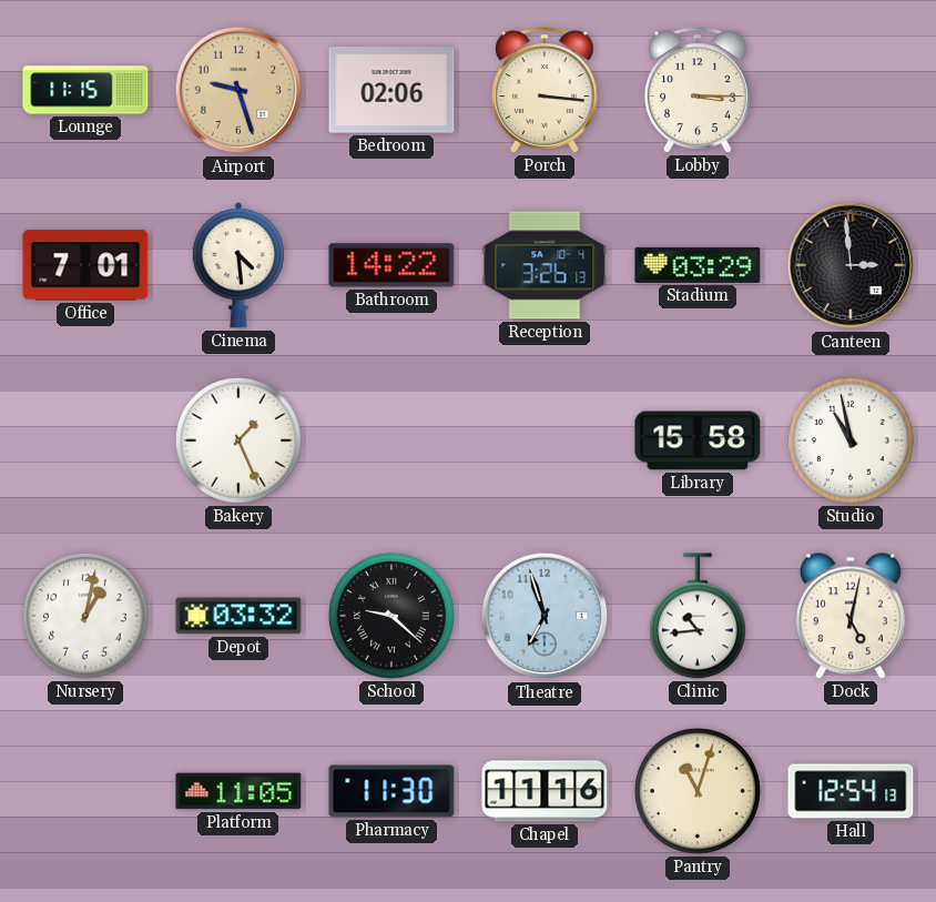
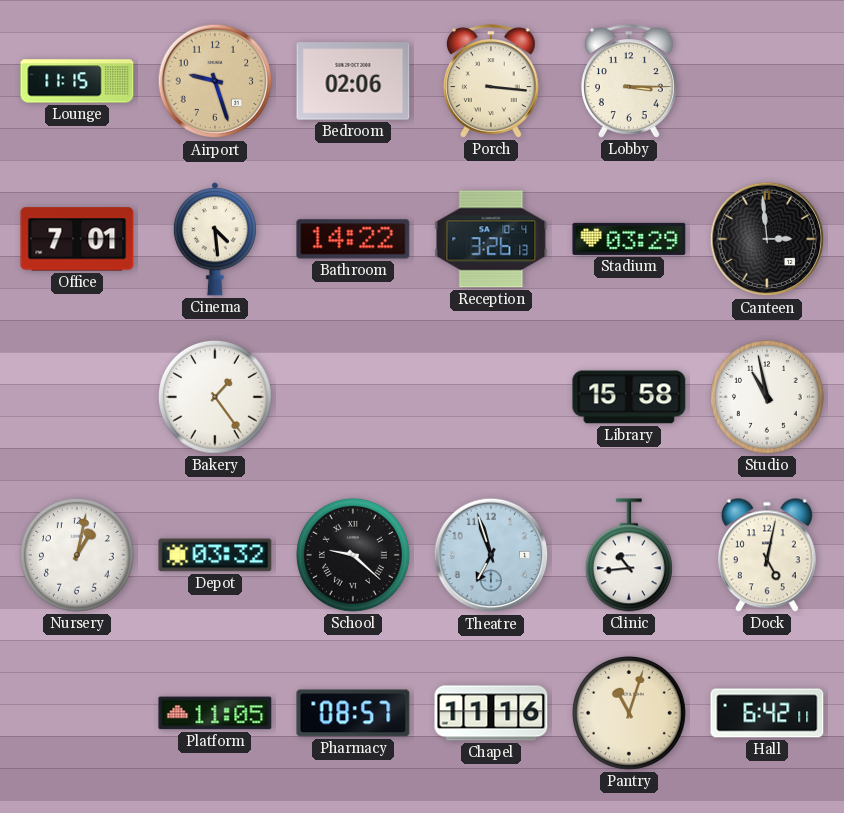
Bakery: 1:26 -> 1:24
Pharmacy: 11:30 -> 08:57
Hall: 12:54 -> 6:42
